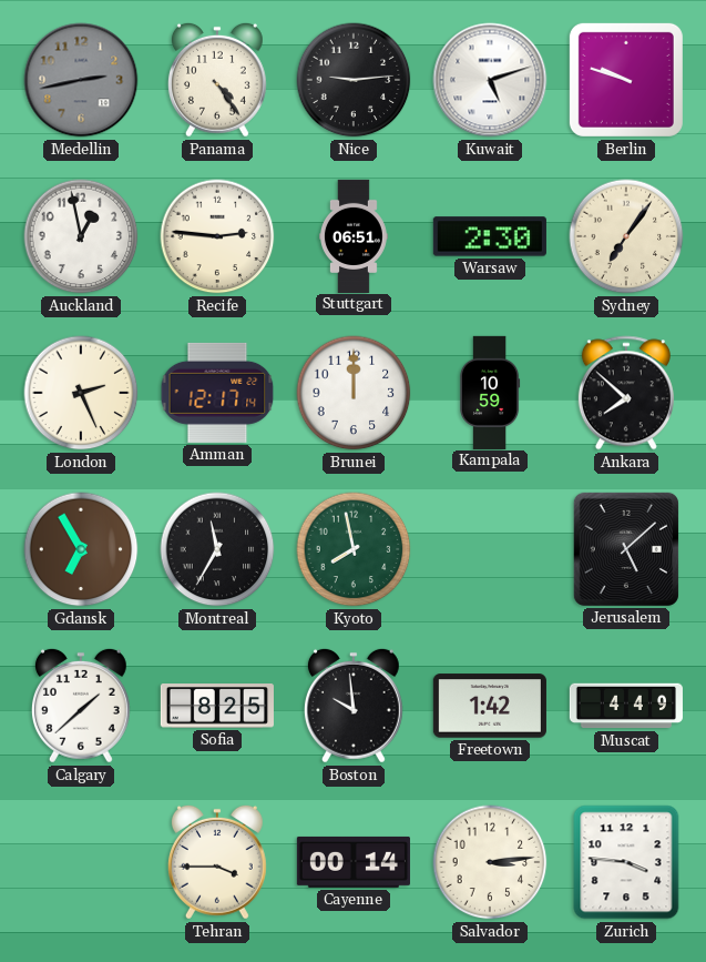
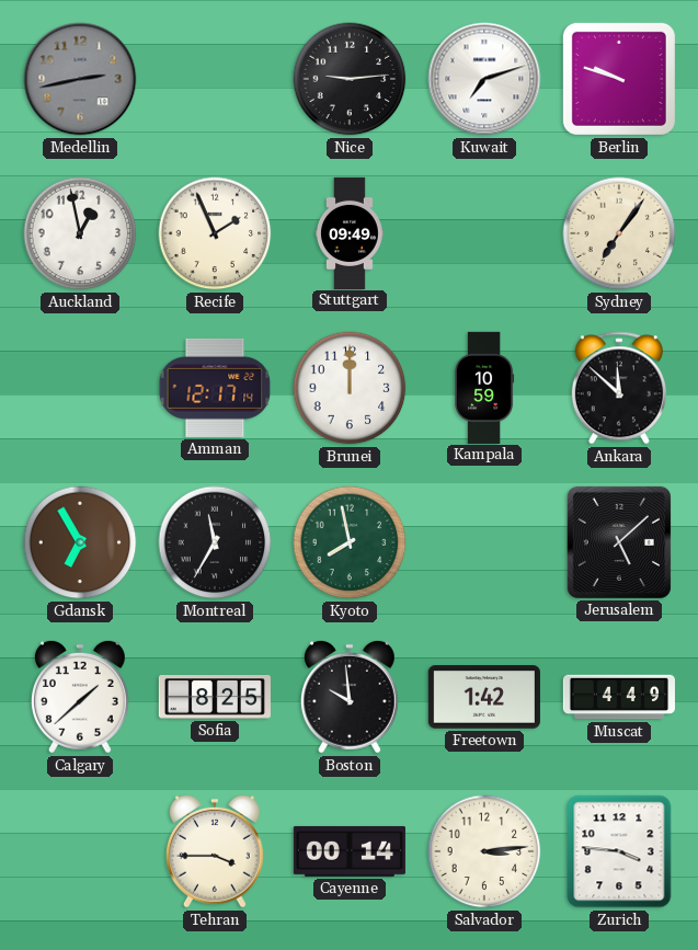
Panama: 4:24 -> none
Kuwait: 5:12 -> 7:12
Recife: 2:46 -> 1:56
Stuttgart: 06:51 -> 09:49
Warsaw: 2:30 -> none
London: 2:26 -> none
Ankara: 7:52 -> 11:52
